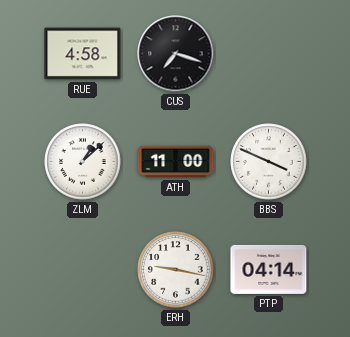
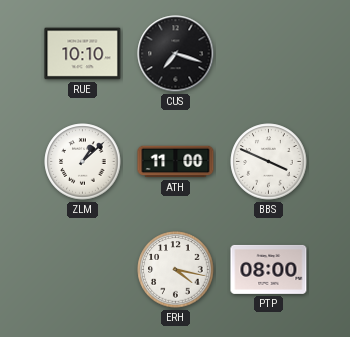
RUE: 4:58 -> 10:10
ERH: 9:17 -> 4:17
PTP: 04:14 -> 08:00
